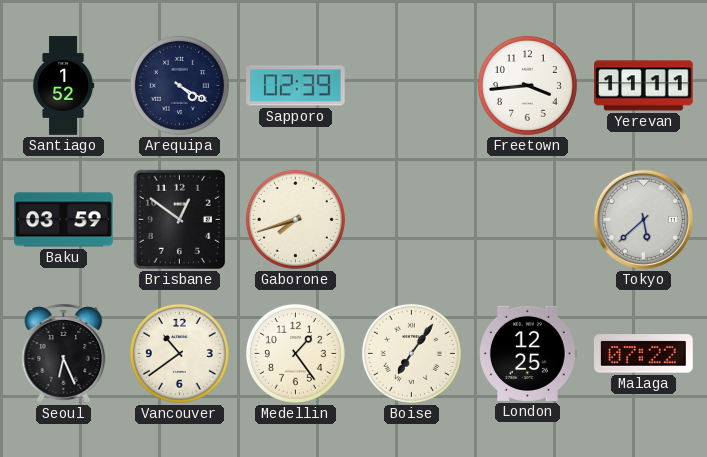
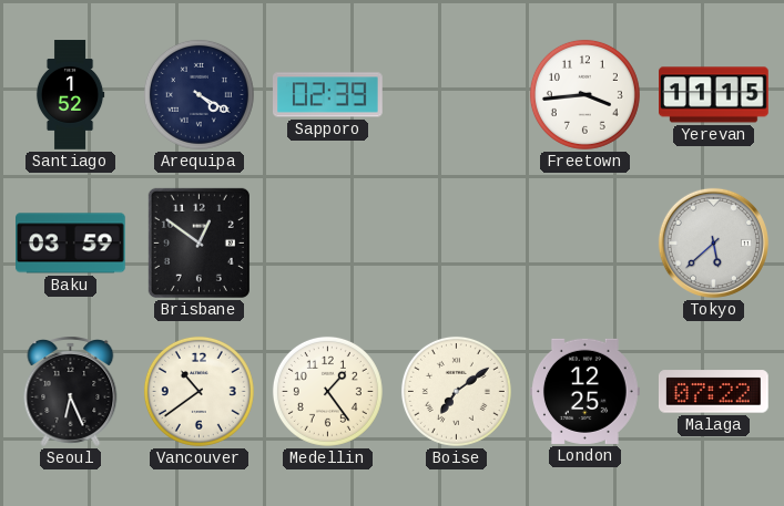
Yerevan: 11:11 -> 11:15
Gaborone: 7:42 -> none
Boise: 7:06 -> 7:09
